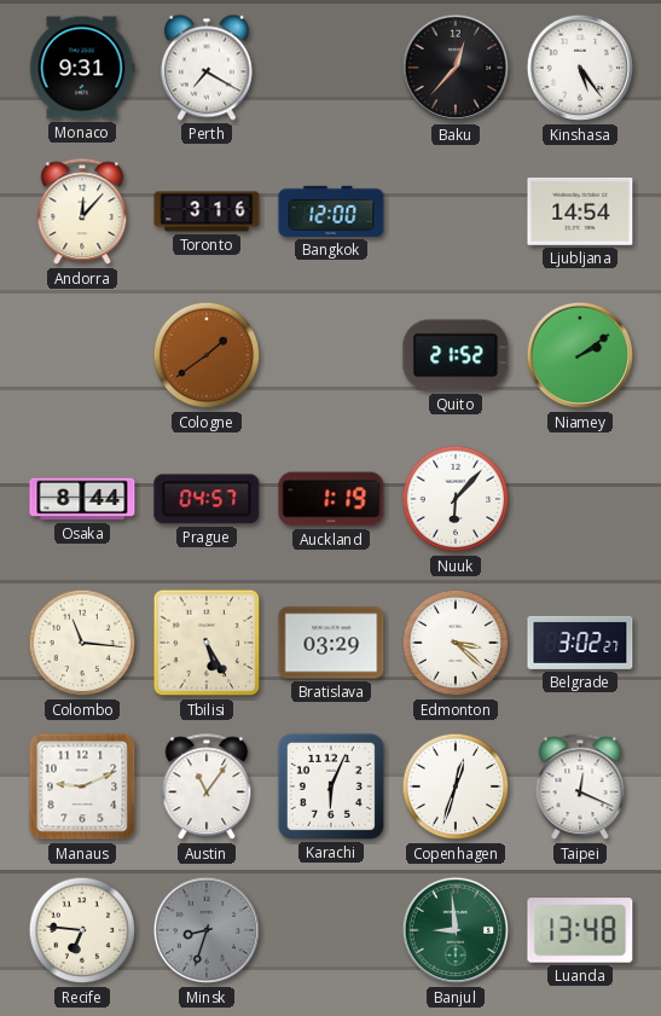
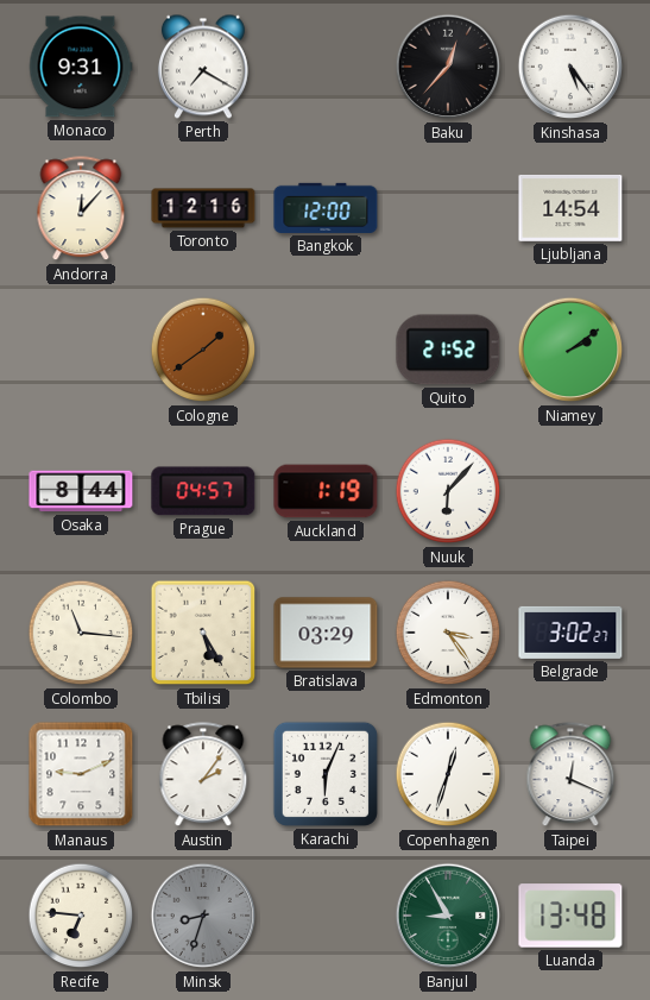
Toronto: 3:16 -> 12:16
Edmonton: 3:22 -> 3:24
Austin: 11:06 -> 2:06
Banjul: 8:59 -> 8:55
